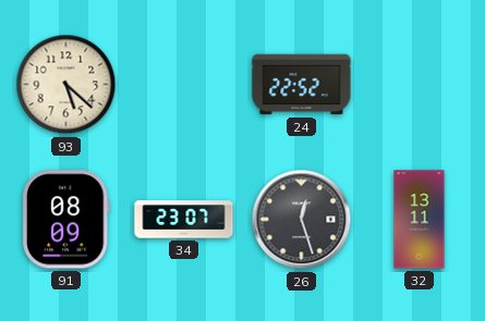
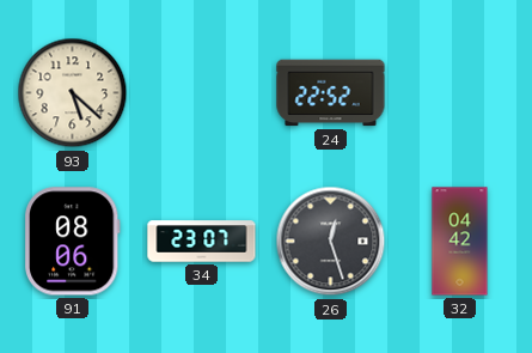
91: 08:09 -> 08:06
32: 13:11 -> 04:42
